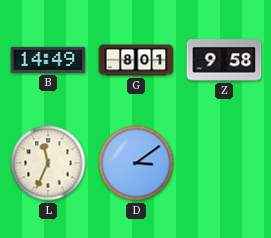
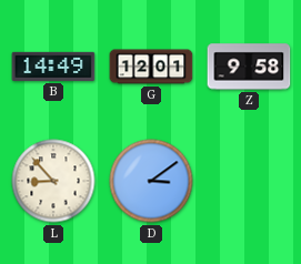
G: 8:01 -> 12:01
L: 11:34 -> 8:53
